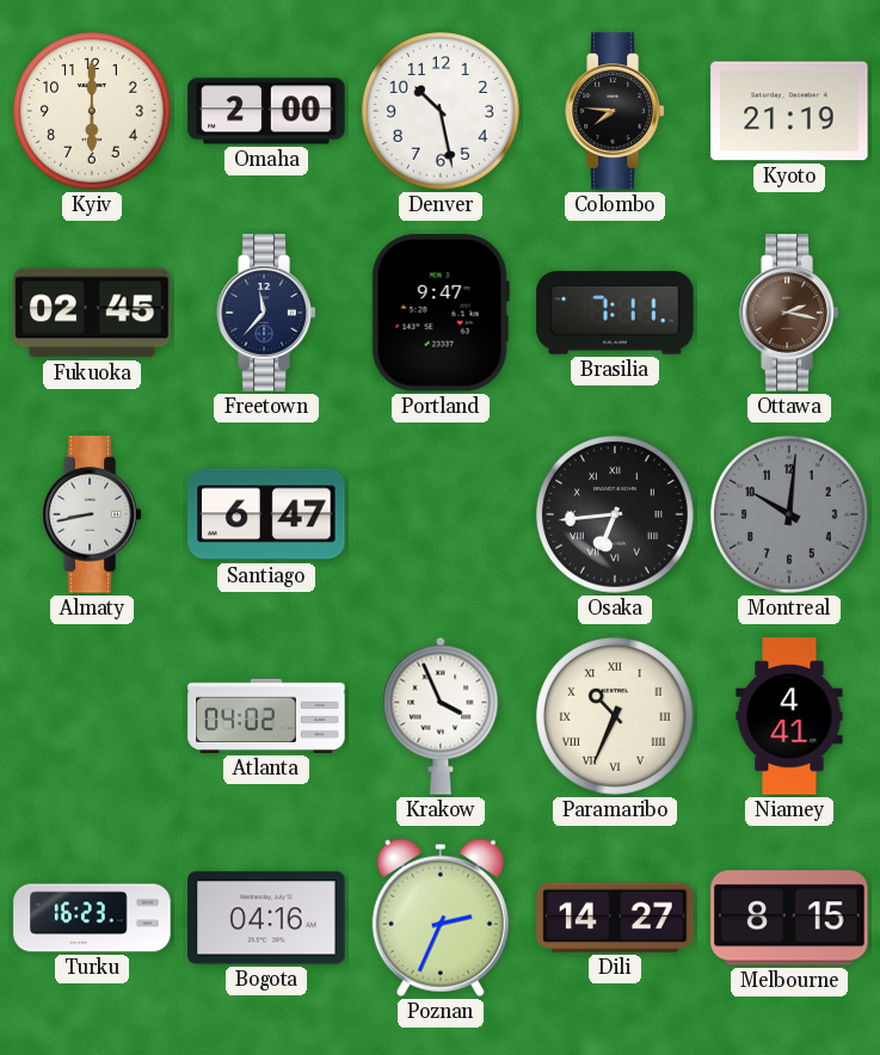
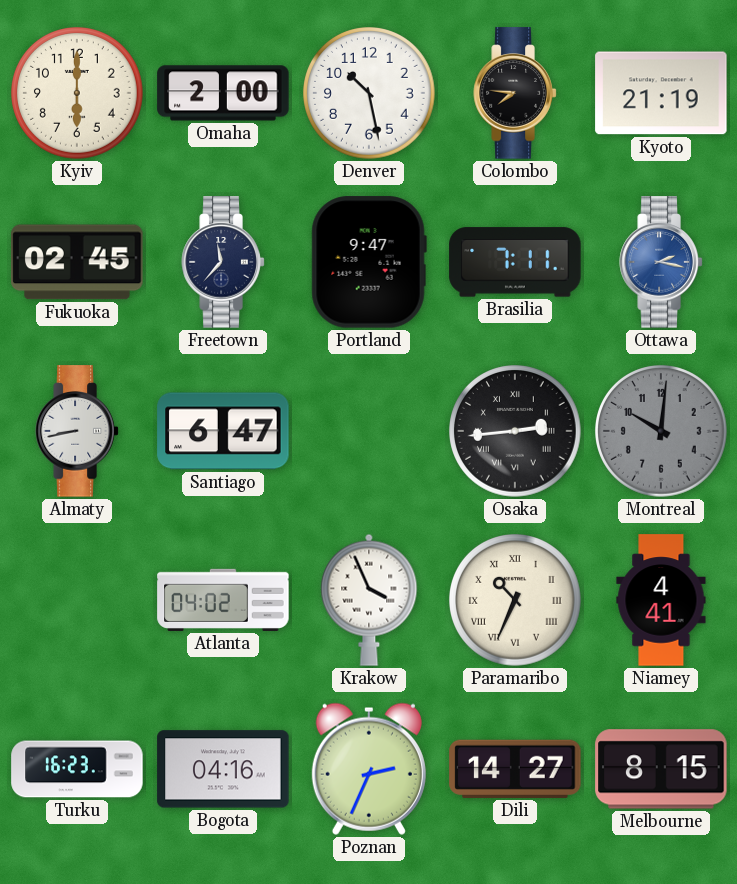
Ottawa dial: brown -> blue
Osaka: 6:44 -> 2:44
